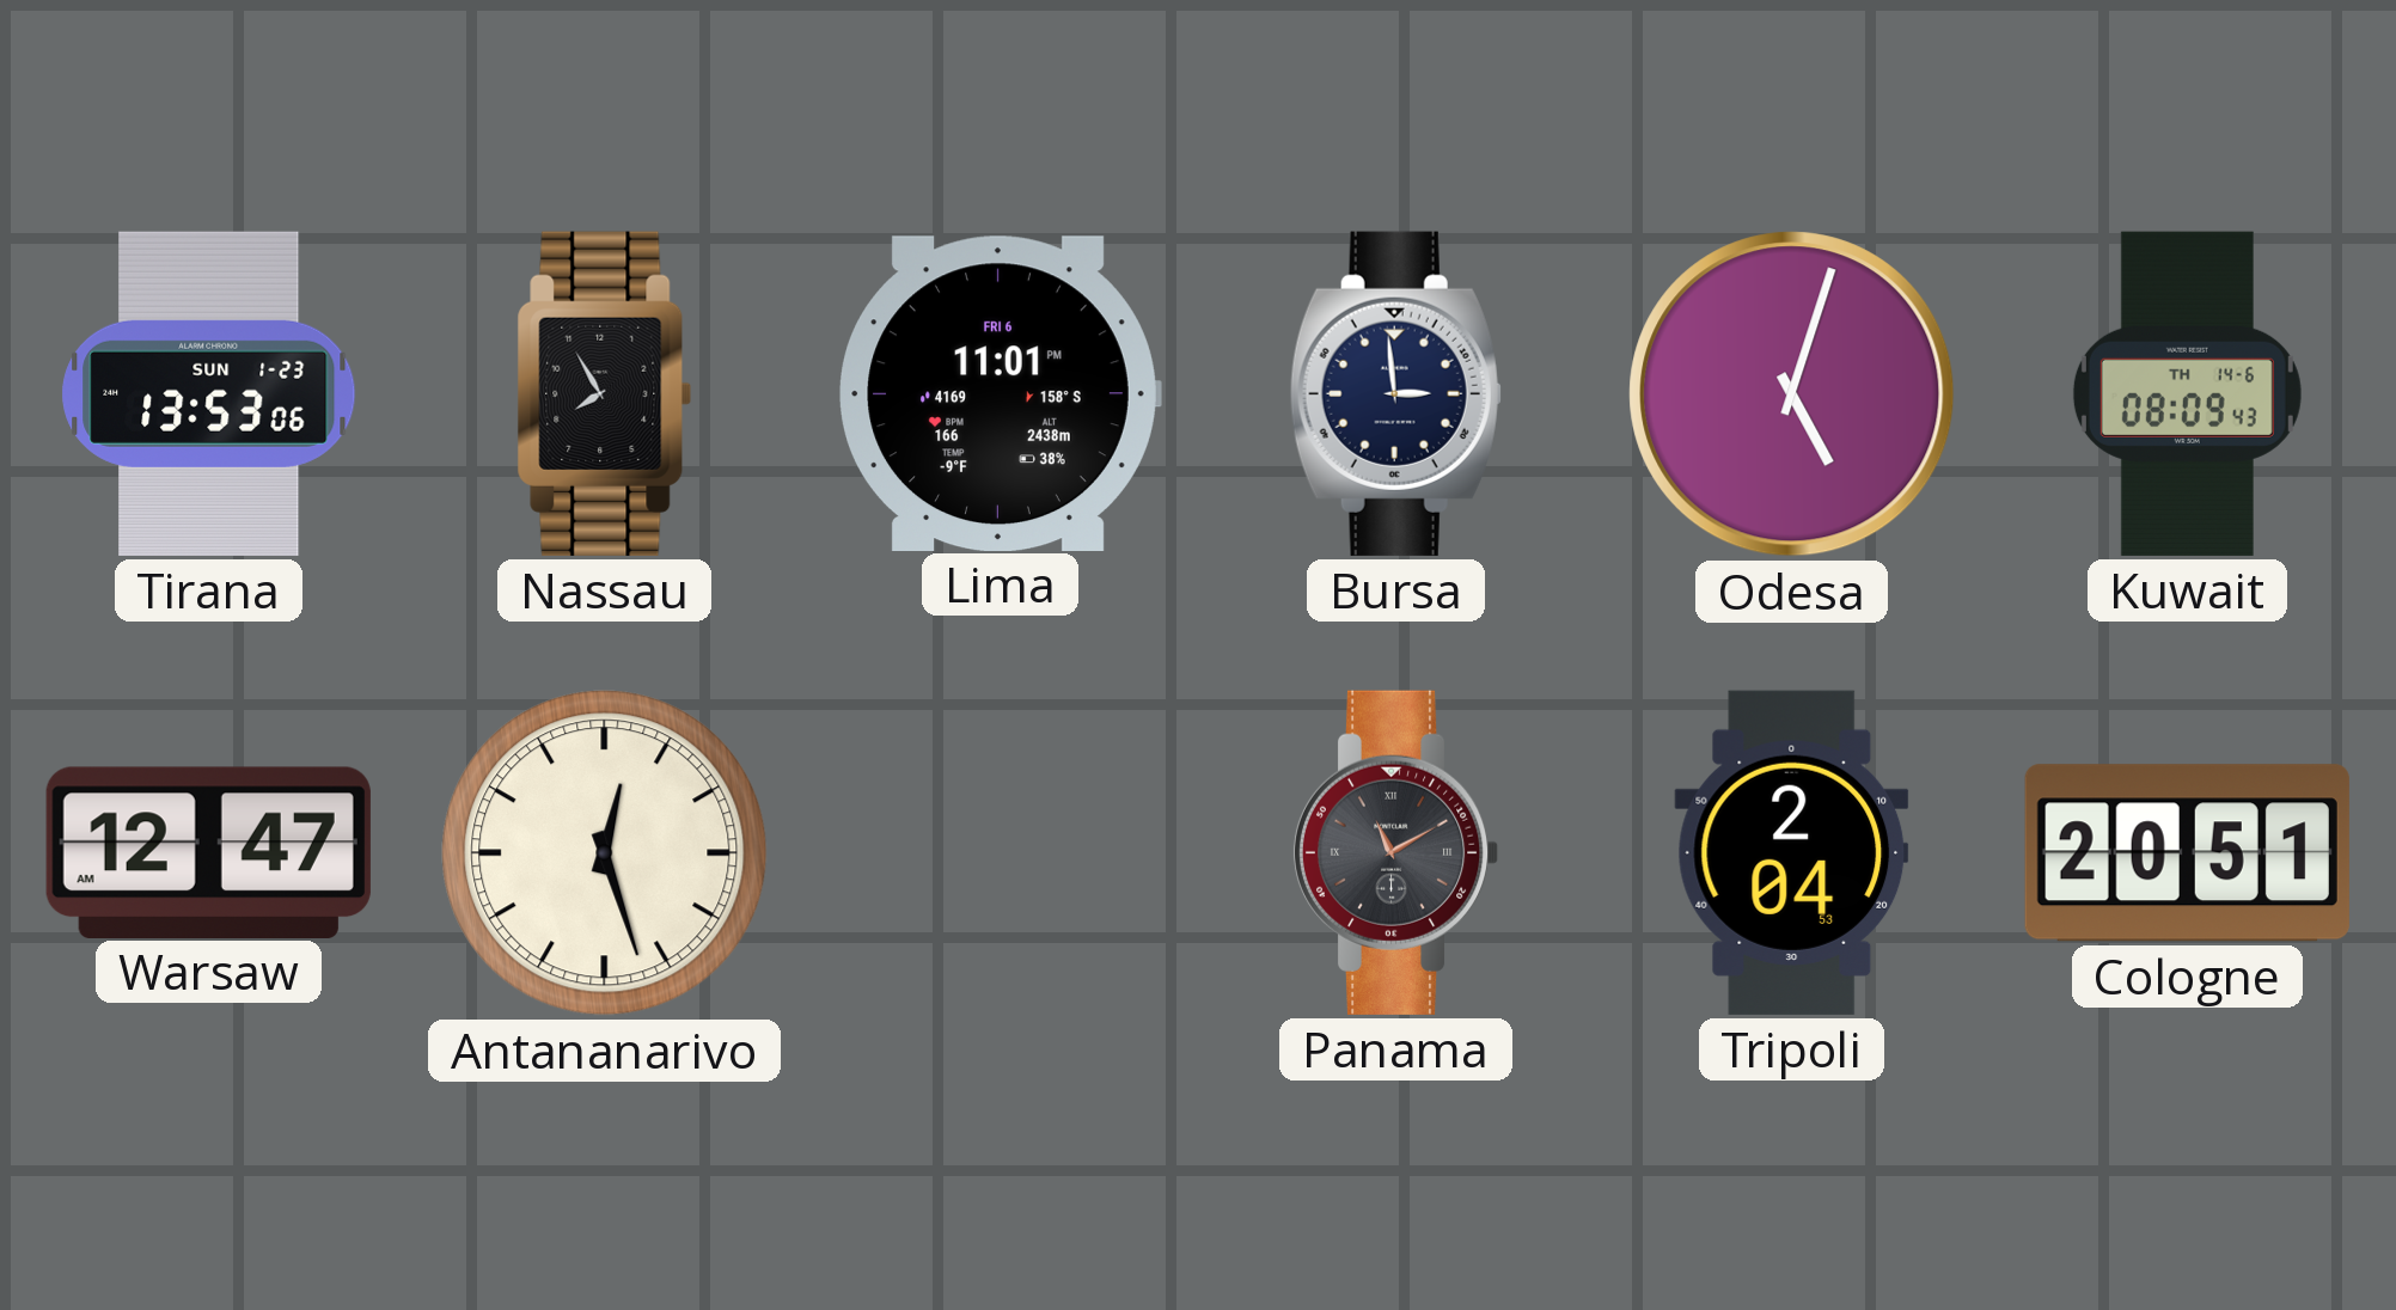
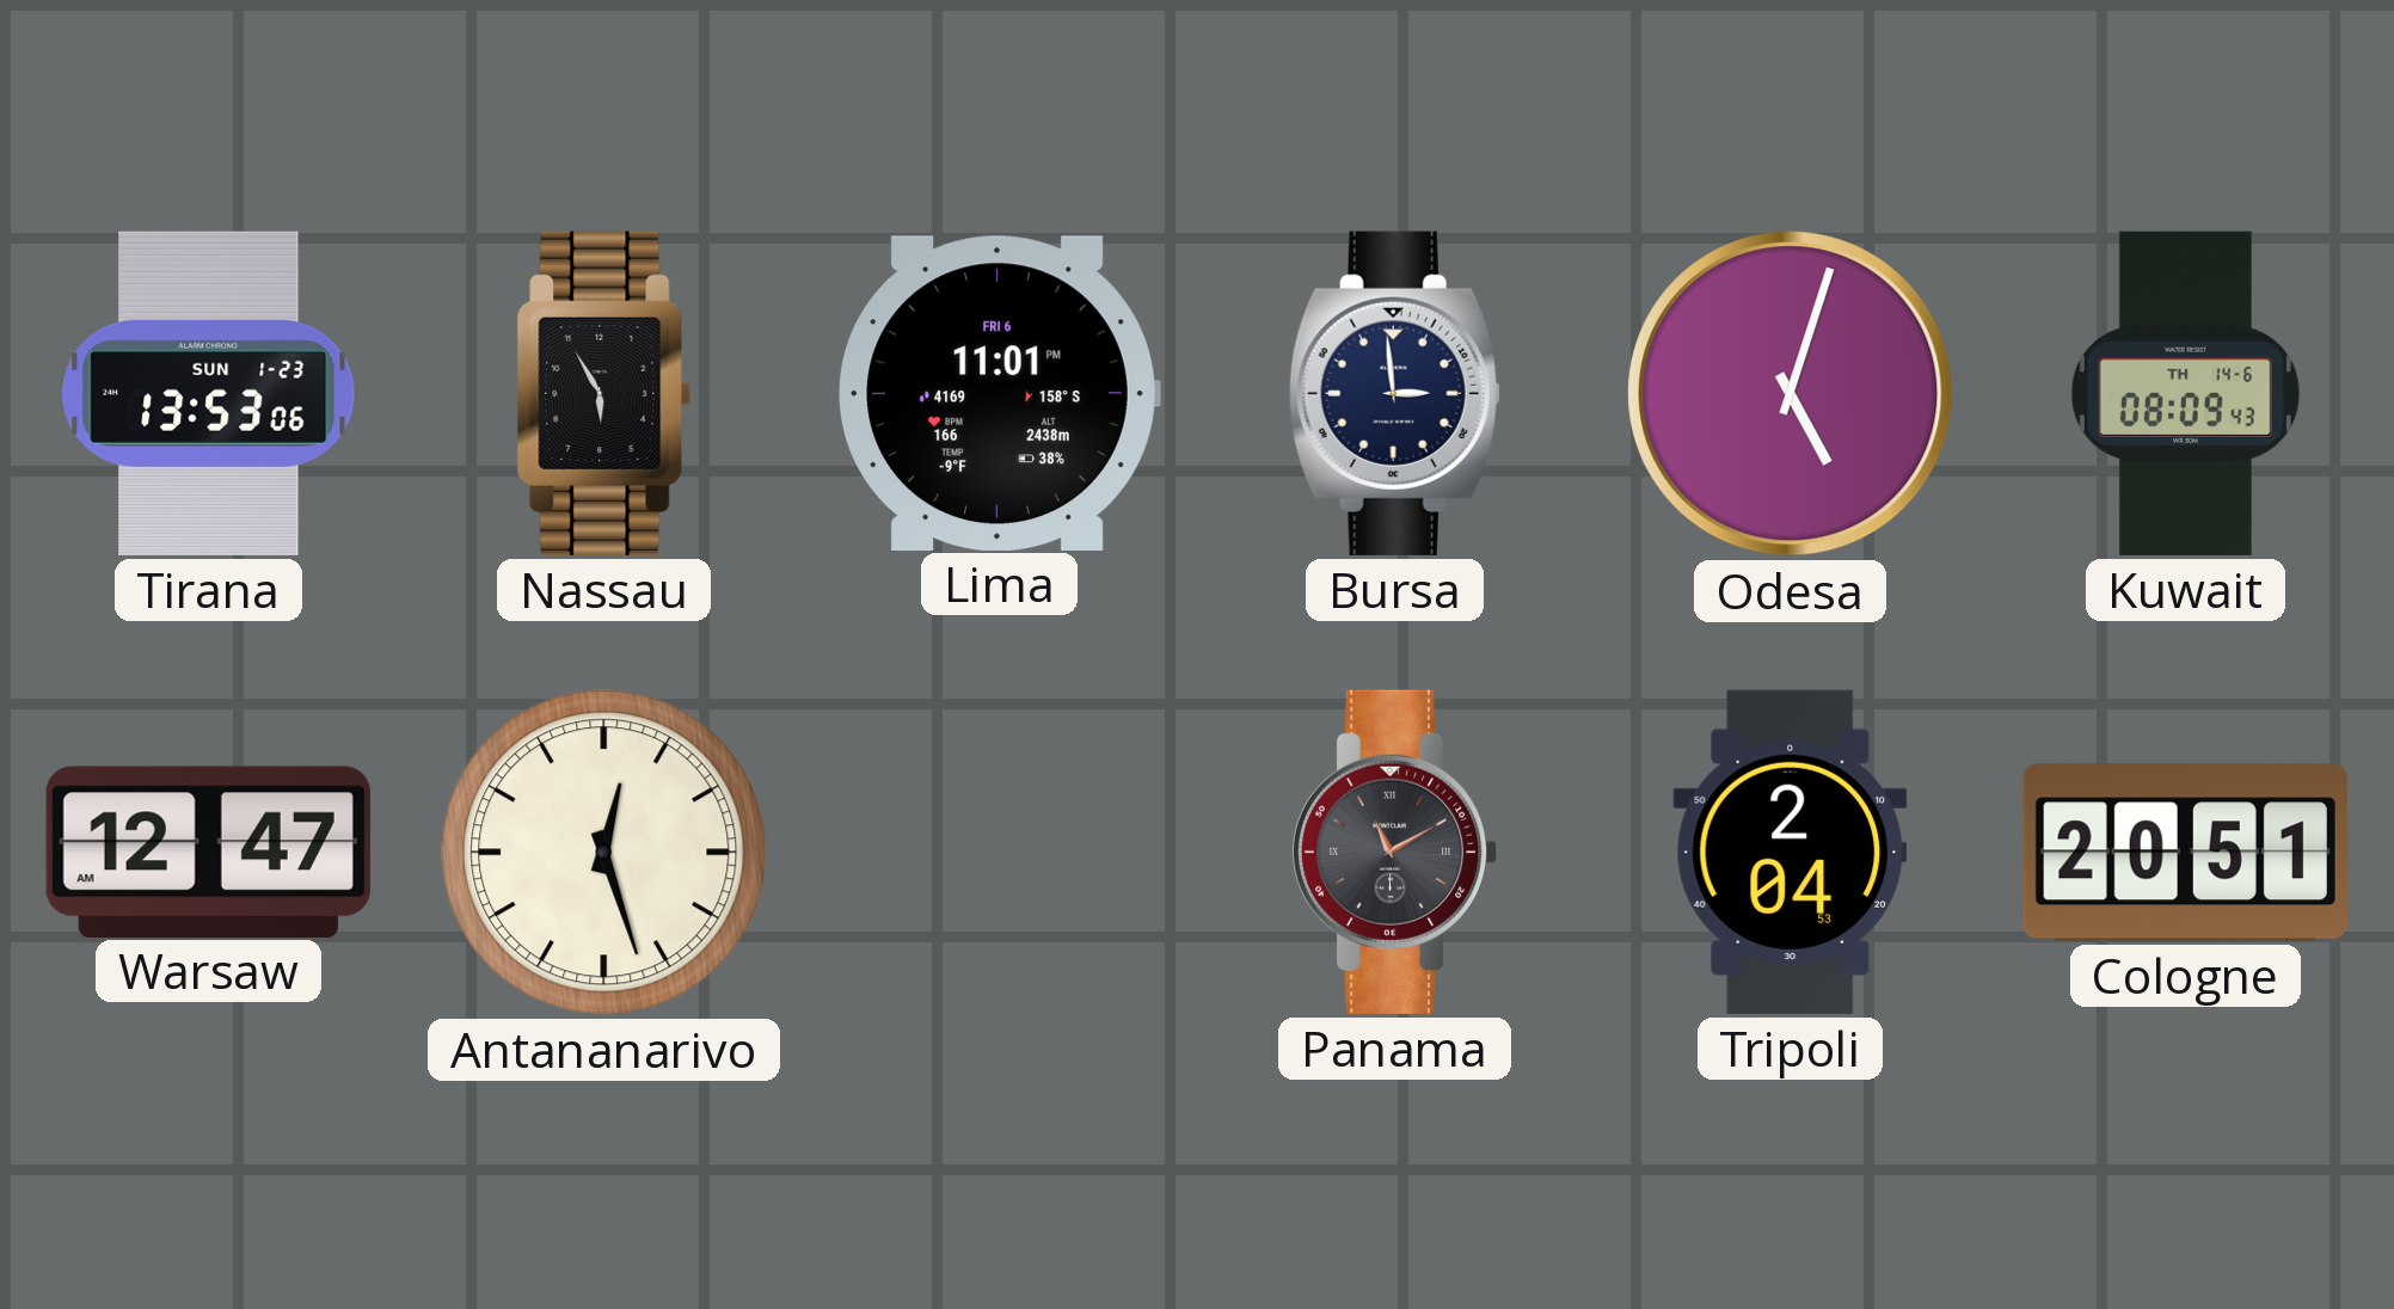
Nassau: 7:55 -> 5:55
